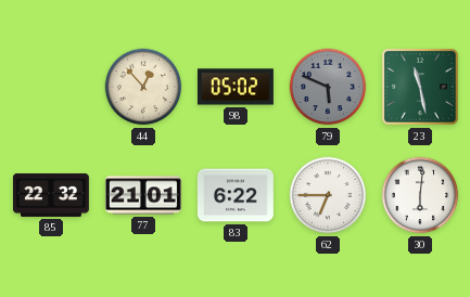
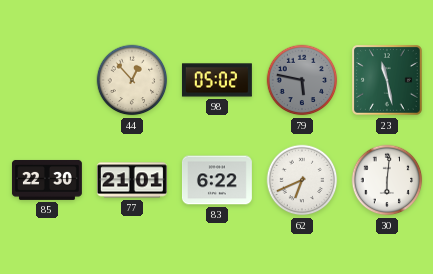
79: 5:49 -> 5:47
85: 22:32 -> 22:30
62: 6:45 -> 6:41
